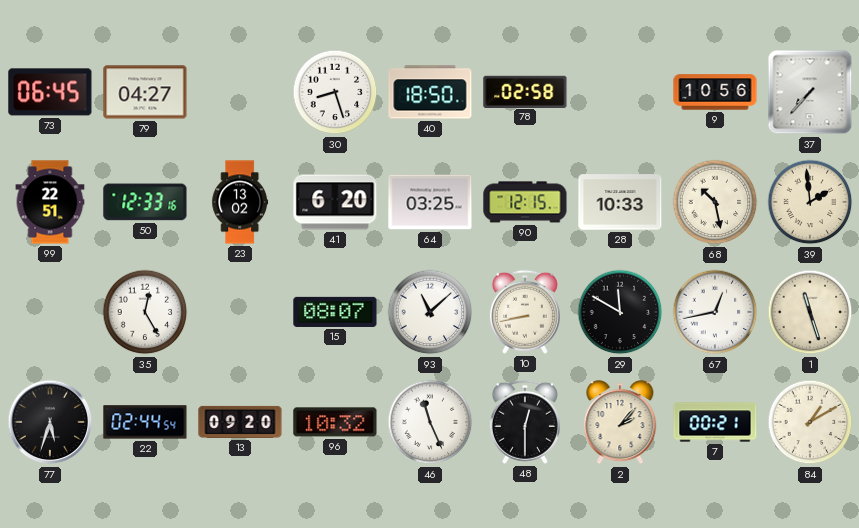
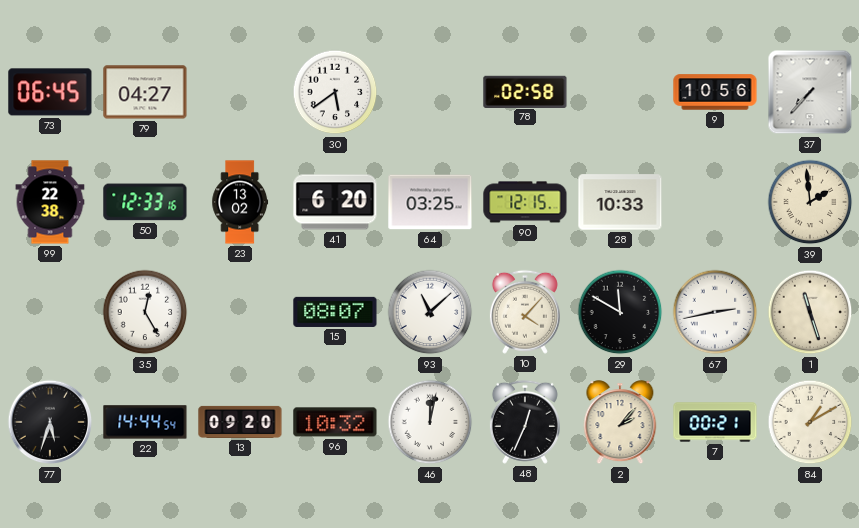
30: 8:27 -> 5:39
40: 18:50 -> none
99: 22:51 -> 22:38
68: 10:28 -> none
10: 8:43 -> 4:07
67: 12:43 -> 2:43
22: 02:44 -> 14:44
46: 11:26 -> 12:02
48: 12:30 -> 12:34
